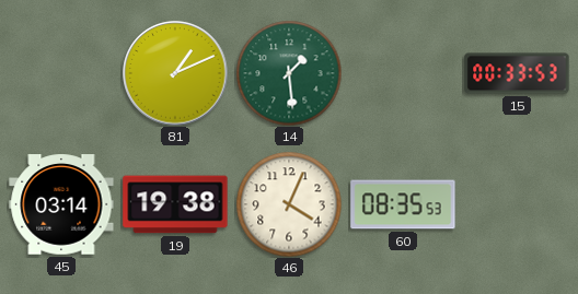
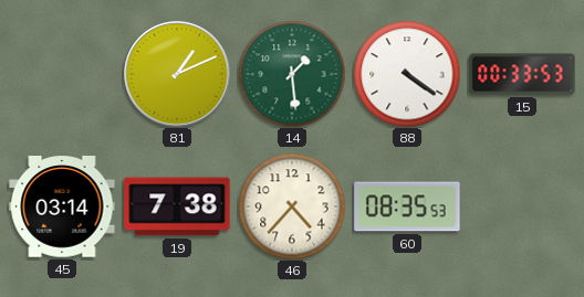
88: none -> 4:21
19: 19:38 -> 7:38
46: 4:04 -> 4:37
